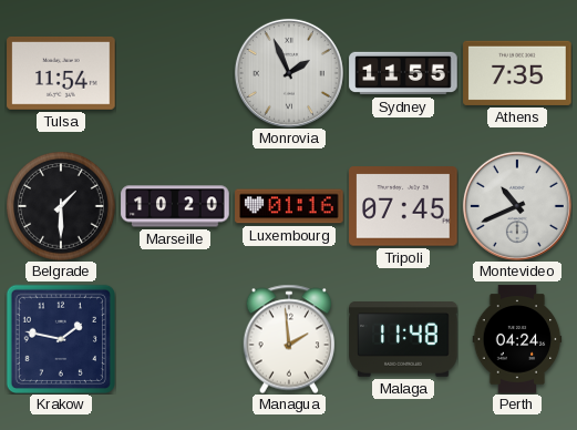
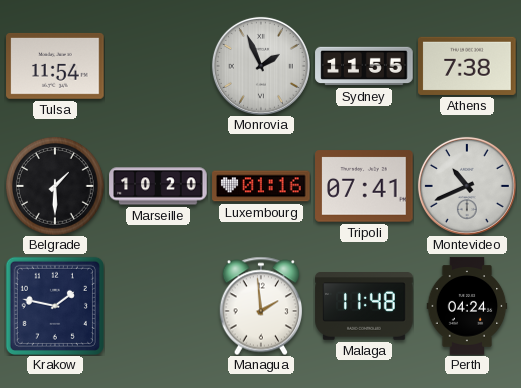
Athens: 7:35 -> 7:38
Tripoli: 07:45 -> 07:41
